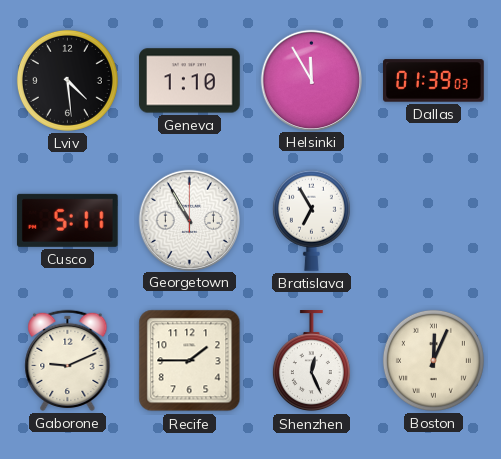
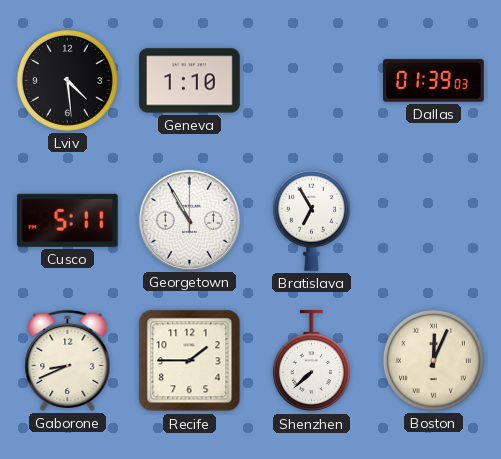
Helsinki: 11:55 -> none
Gaborone: 9:11 -> 8:41
Shenzhen: 12:26 -> 7:38
